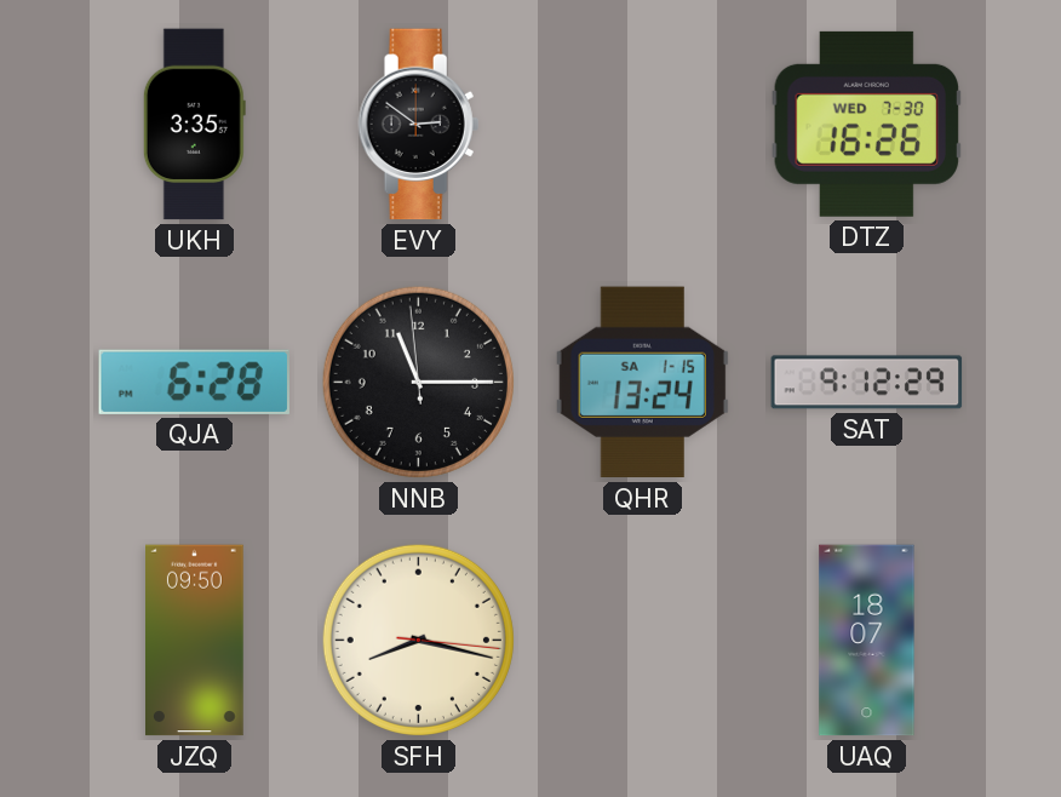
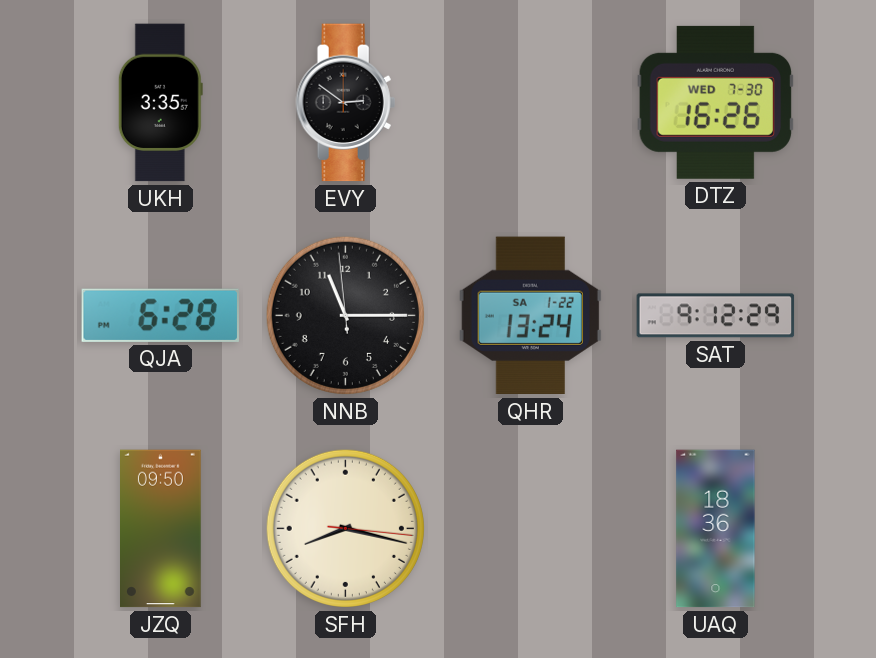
QHR date: SA 1-15 -> SA 1-22
UAQ: 18:07 -> 18:36
